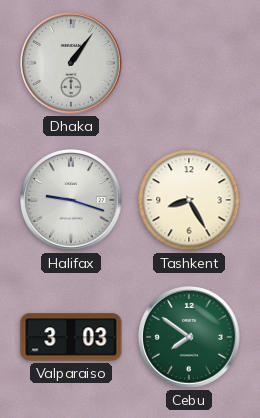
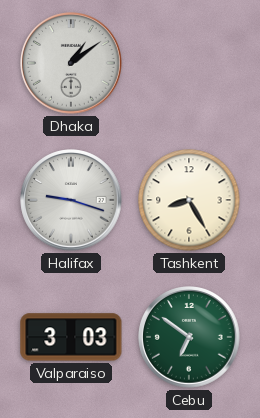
Dhaka: 1:06 -> 1:09
Cebu: 7:51 -> 6:51
